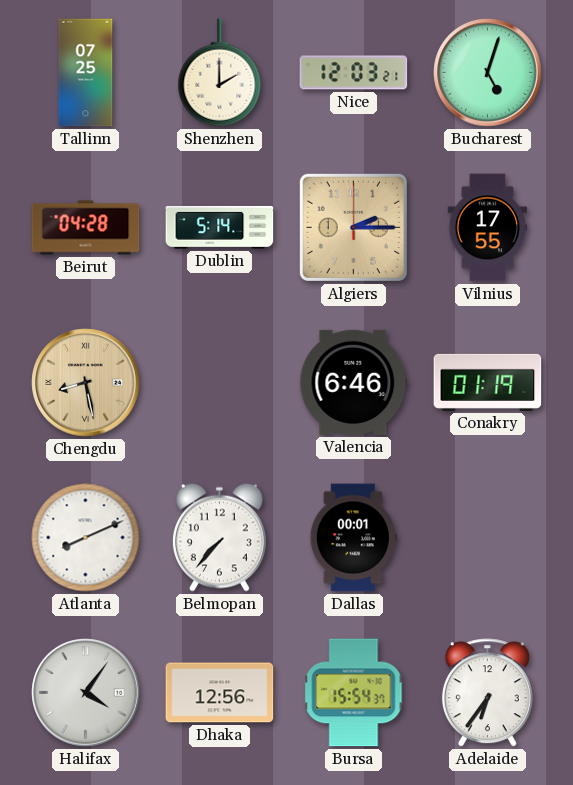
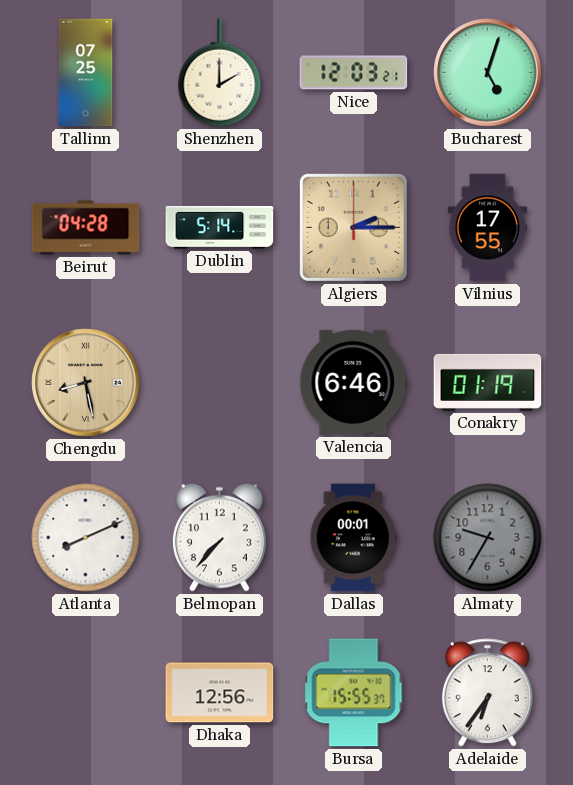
Almaty: none -> 9:35
Halifax: 4:06 -> none
Bursa: 15:54 -> 15:55
